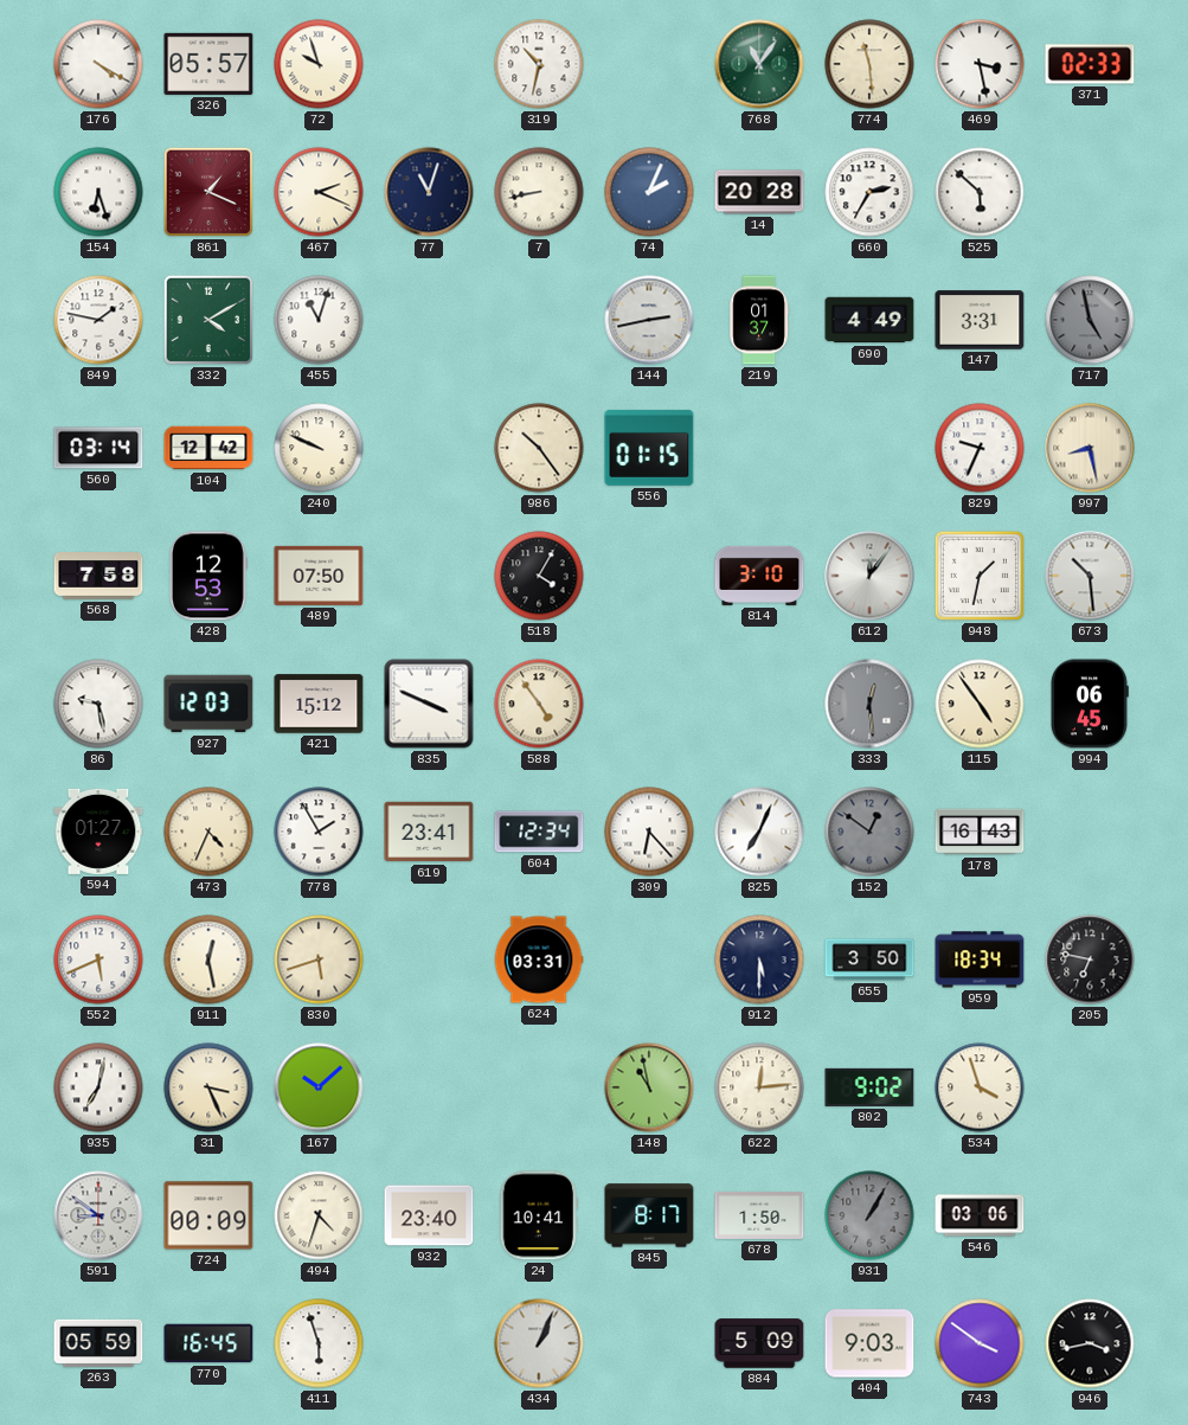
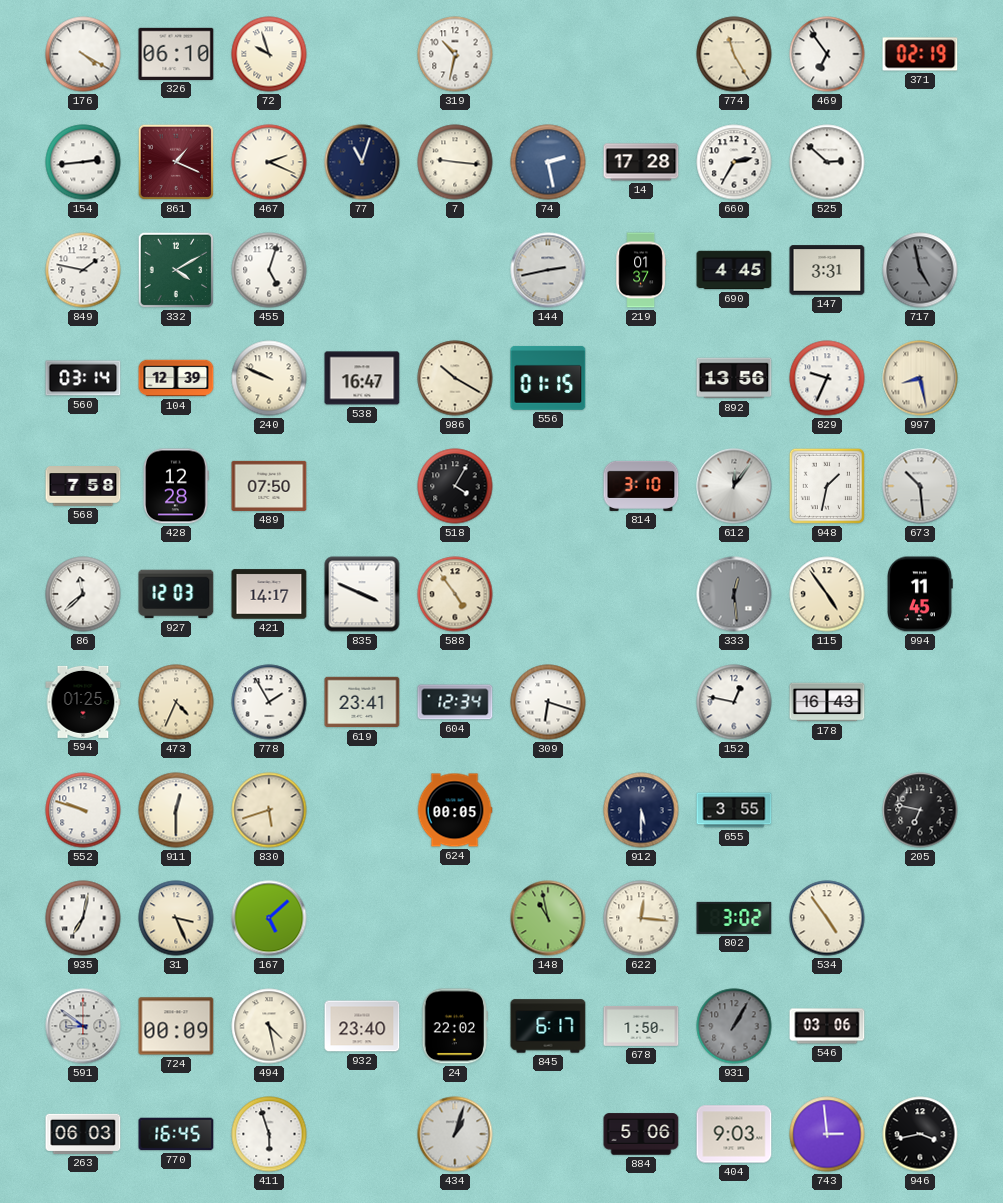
326: 05:57 -> 06:10
768: 11:06 -> none
774: 11:29 -> 11:25
469: 3:28 -> 6:54
371: 02:33 -> 02:19
154: 6:27 -> 2:44
7: 8:43 -> 9:16
74: 2:04 -> 2:28
14: 20:28 -> 17:28
525: 5:52 -> 2:52
455: 11:03 -> 5:03
690: 4:49 -> 4:45
104: 12:42 -> 12:39
538: none -> 16:47
986: 10:24 -> 10:20
892: none -> 13:56
428: 12:53 -> 12:28
86: 9:28 -> 11:38
421: 15:12 -> 14:17
994: 06:45 -> 11:45
594: 01:27 -> 01:25
309: 6:23 -> 6:18
825: 7:04 -> none
152: 12:51 -> 12:47
152 dial: grey -> white
552: 5:41 -> 9:48
911: 12:28 -> 12:30
624: 03:31 -> 00:05
655: 3:50 -> 3:55
959: 18:34 -> none
167: 10:08 -> 5:08
622: 12:14 -> 12:16
802: 9:02 -> 3:02
534: 3:57 -> 4:54
494: 4:33 -> 4:28
24: 10:41 -> 22:02
845: 8:17 -> 6:17
263: 05:59 -> 06:03
434: 1:04 -> 1:03
884: 5:09 -> 5:06
743: 3:51 -> 2:59
